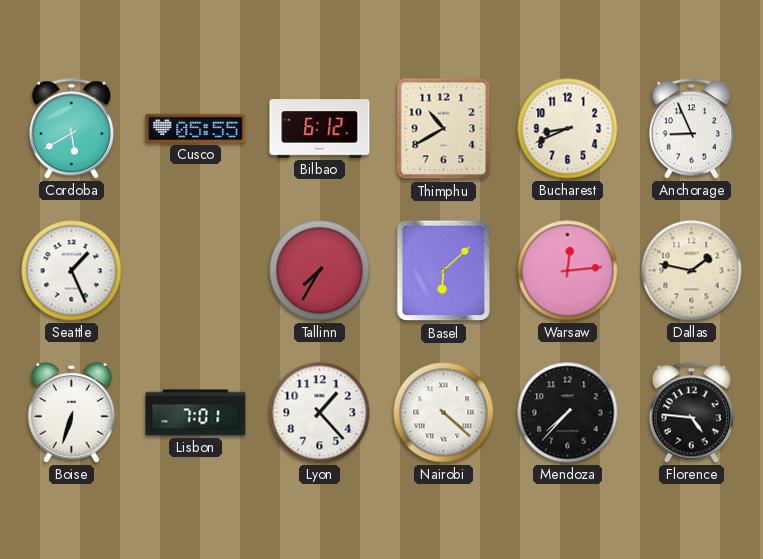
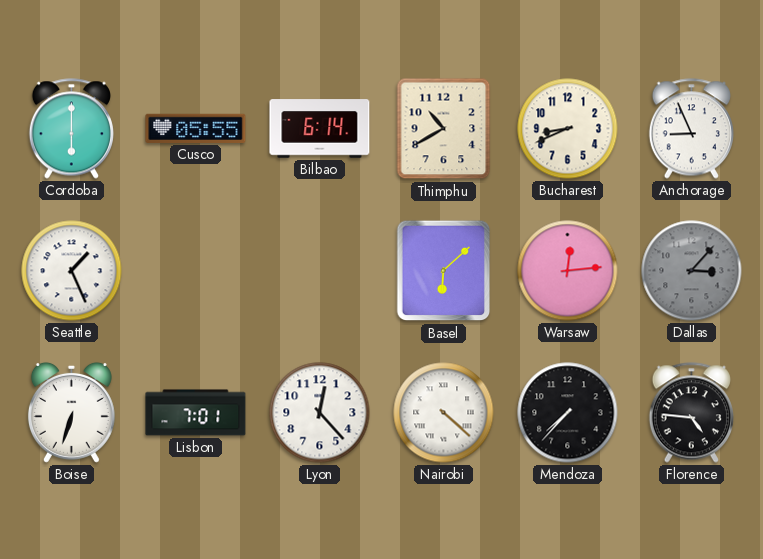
Cordoba: 5:40 -> 6:00
Bilbao: 6:12 -> 6:14
Tallinn: 7:35 -> none
Dallas: 1:47 -> 3:07
Dallas dial: cream -> grey
Lyon: 1:23 -> 12:23
